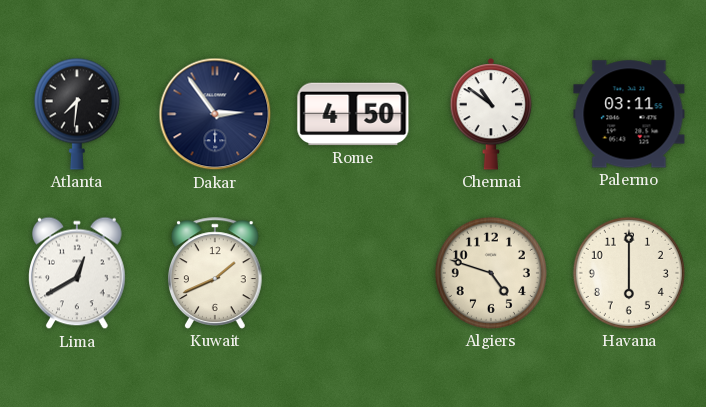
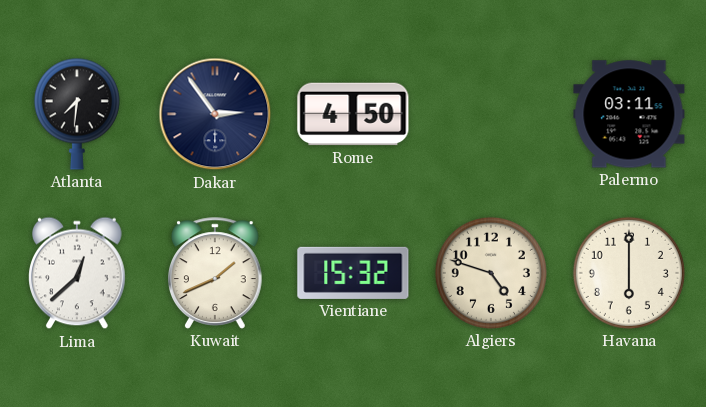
Chennai: 10:51 -> none
Lima: 12:40 -> 12:38
Vientiane: none -> 15:32
